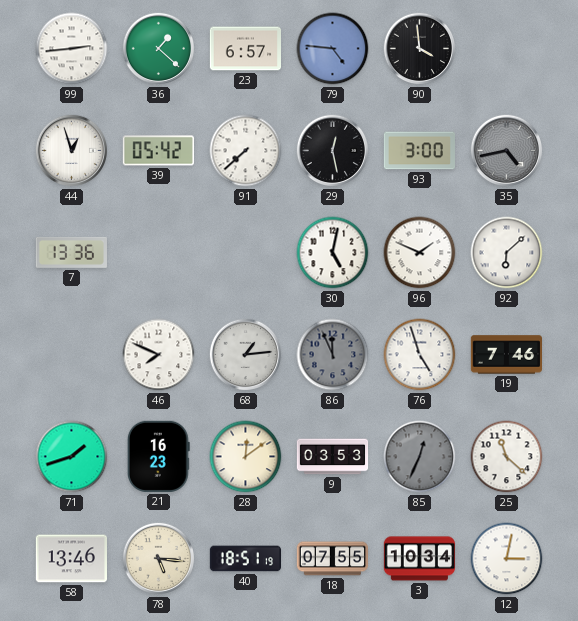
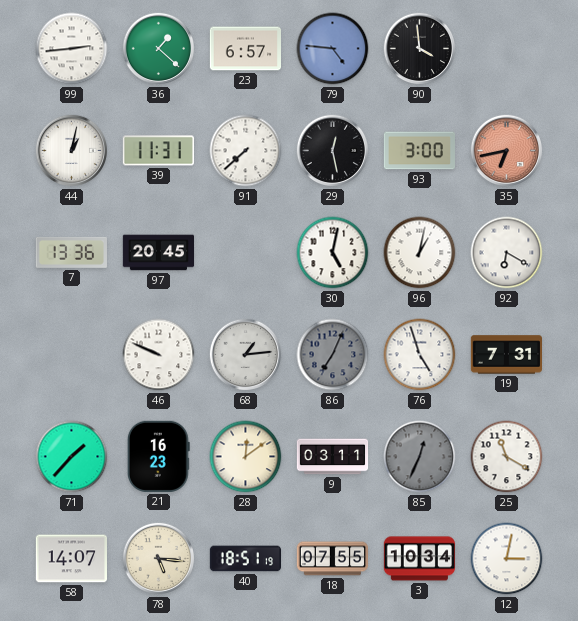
44: 12:57 -> 1:02
39: 05:42 -> 11:31
35: 4:43 -> 6:43
35 dial: grey -> salmon
97: none -> 20:45
96: 1:49 -> 1:02
92: 6:08 -> 6:20
46: 7:49 -> 9:49
86: 11:56 -> 7:04
19: 7:46 -> 7:31
71: 1:42 -> 1:37
9: 03:53 -> 03:11
25: 11:22 -> 11:20
58: 13:46 -> 14:07
